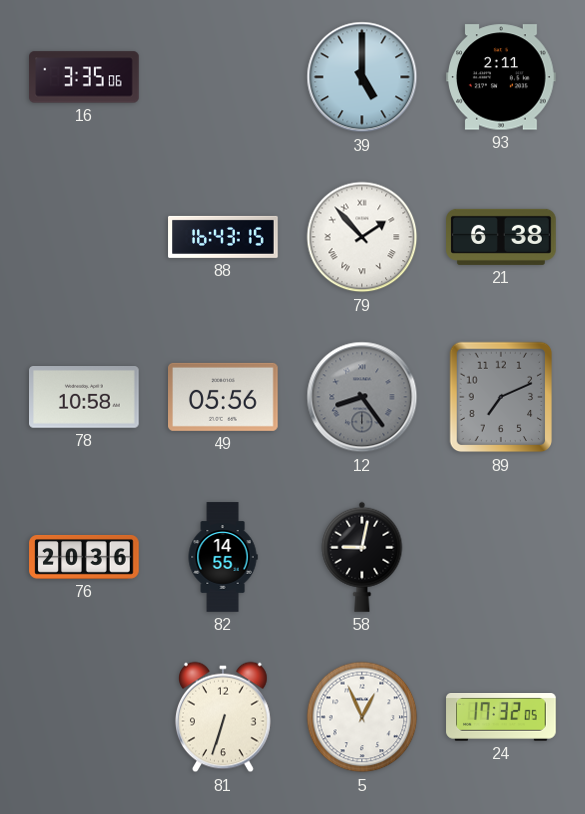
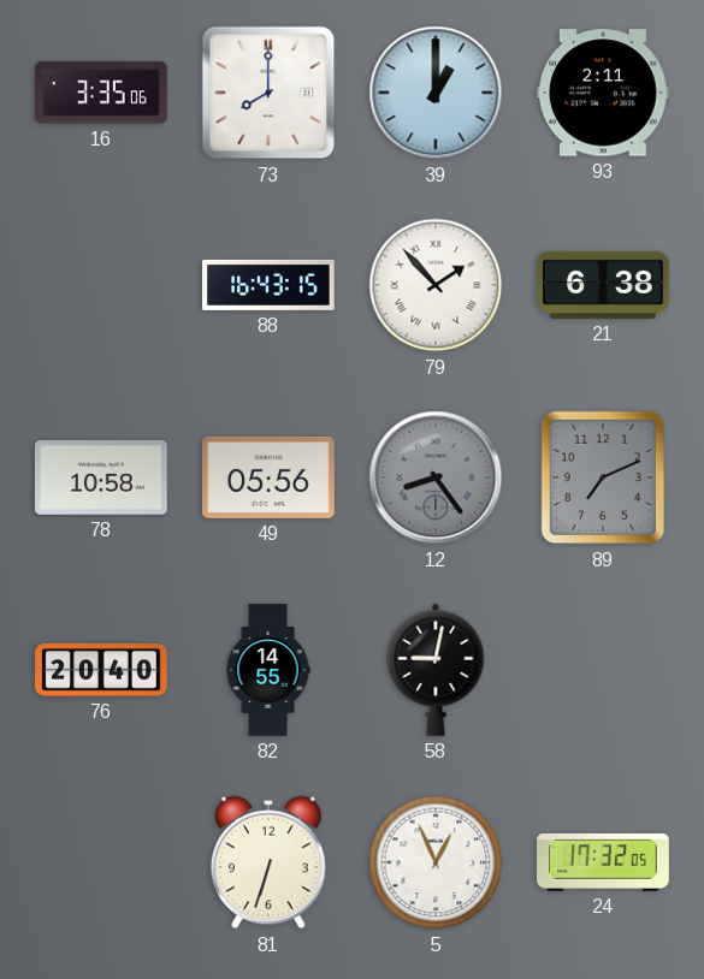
73: none -> 8:00
39: 5:00 -> 1:00
76: 20:36 -> 20:40
